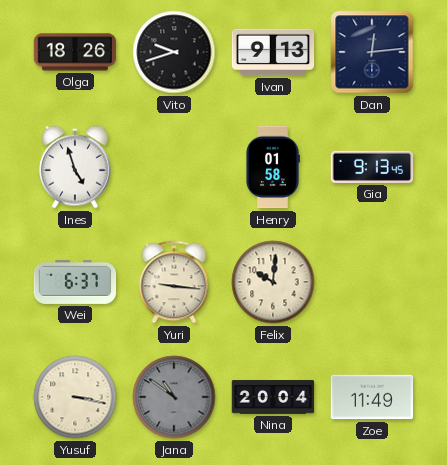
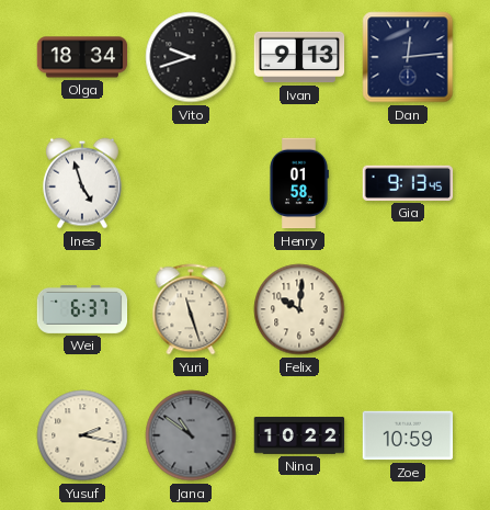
Olga: 18:26 -> 18:34
Yuri: 9:16 -> 11:27
Yusuf: 3:17 -> 2:17
Nina: 20:04 -> 10:22
Zoe: 11:49 -> 10:59
